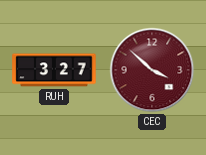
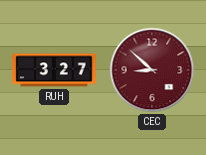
CEC: 3:52 -> 8:52
